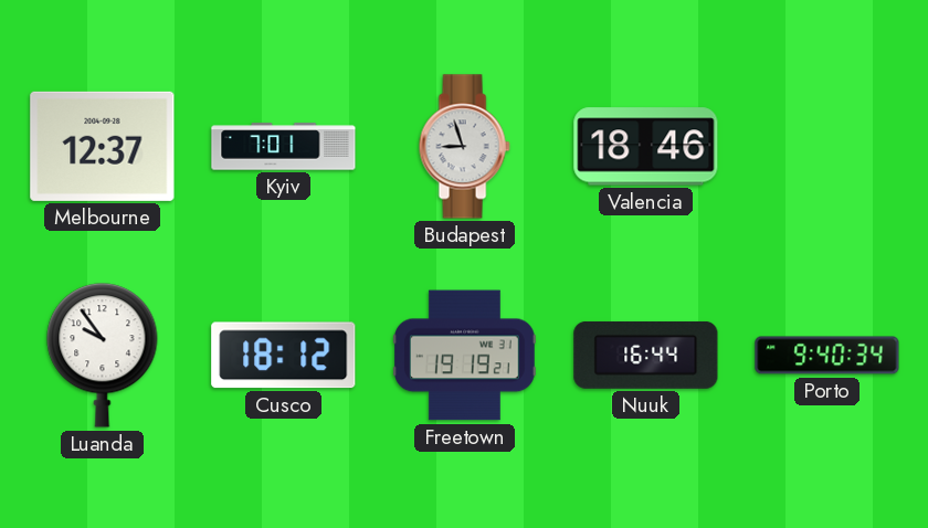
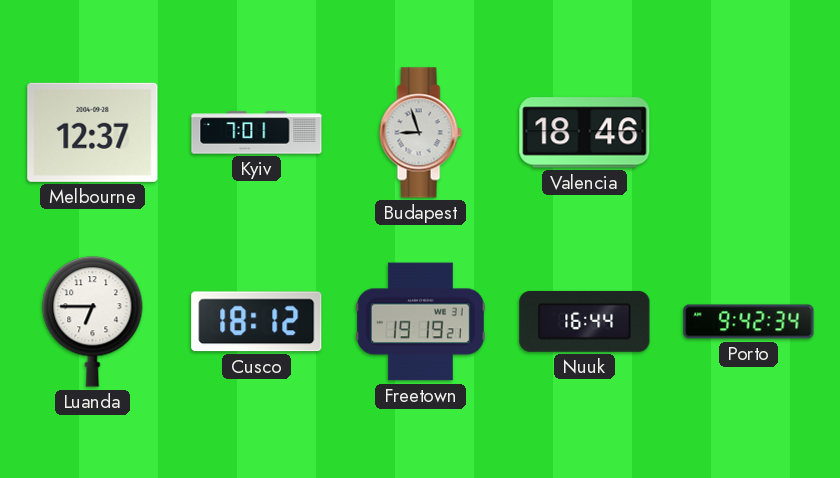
Luanda: 9:54 -> 6:45
Porto: 9:40 -> 9:42
